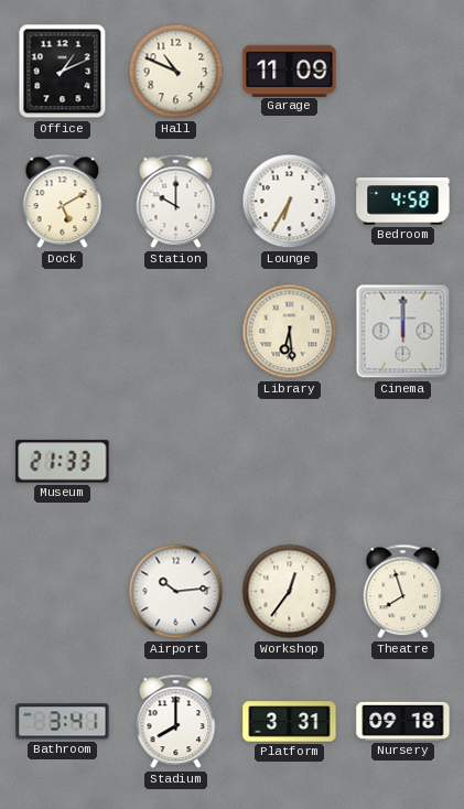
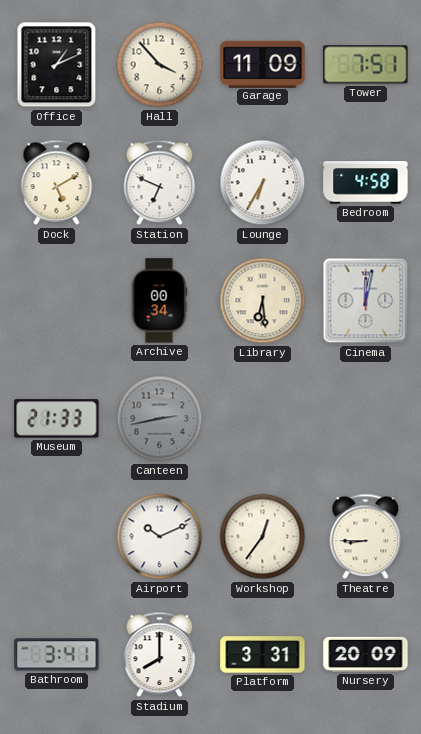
Hall: 10:49 -> 3:53
Tower: none -> 7:51
Station: 10:00 -> 6:49
Archive: none -> 00:34
Cinema: 12:00 -> 12:02
Canteen: none -> 2:43
Airport: 10:14 -> 10:11
Theatre: 7:57 -> 8:45
Nursery: 09:18 -> 20:09
